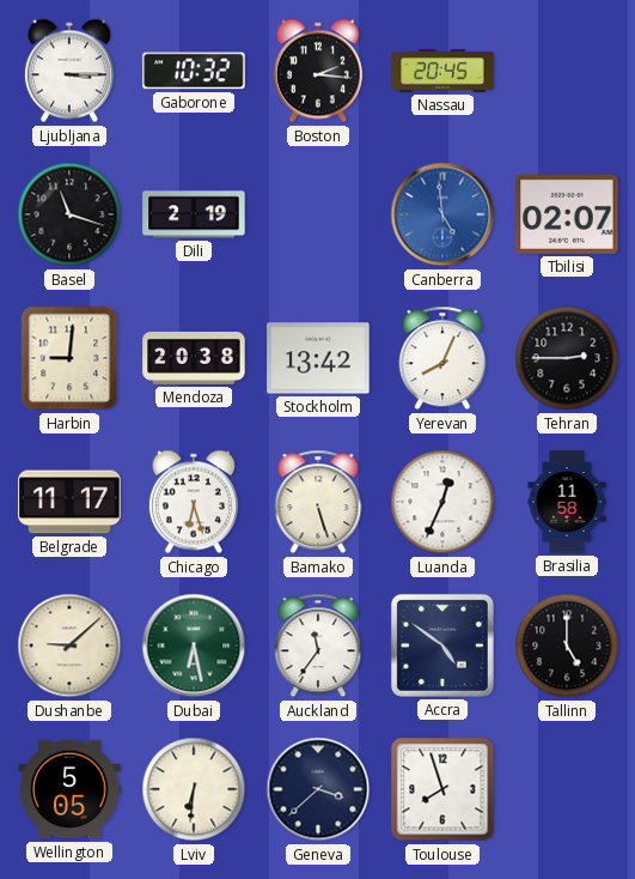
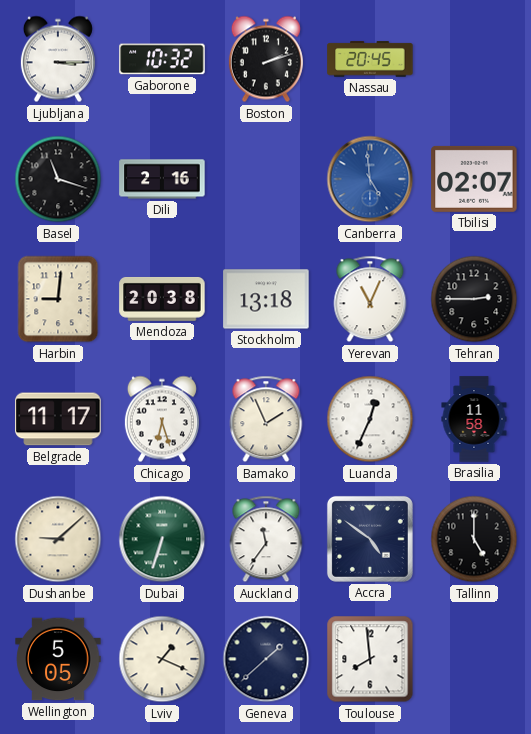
Boston: 2:16 -> 2:12
Dili: 2:19 -> 2:16
Stockholm: 13:42 -> 13:18
Yerevan: 8:04 -> 11:04
Bamako: 5:27 -> 1:56
Dubai: 6:28 -> 6:33
Lviv: 6:31 -> 1:19
Geneva: 3:38 -> 1:38
Toulouse: 7:57 -> 7:59
